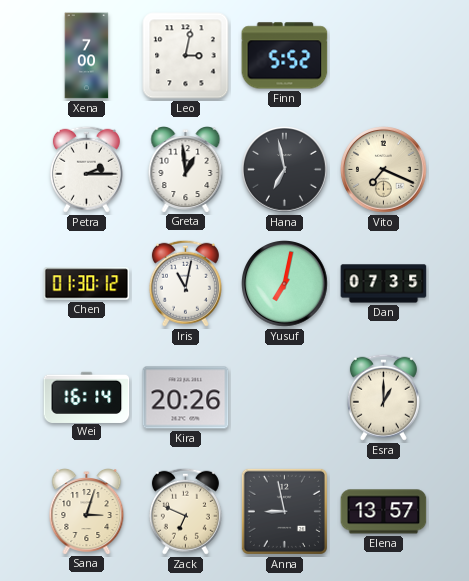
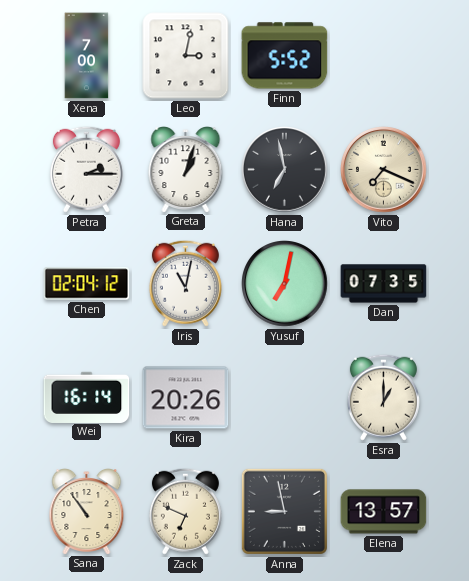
Greta: 12:59 -> 1:03
Chen: 01:30 -> 02:04
Sana: 3:03 -> 10:54
